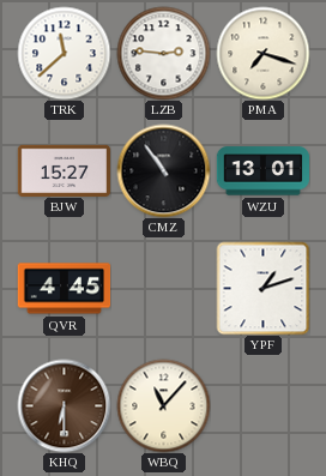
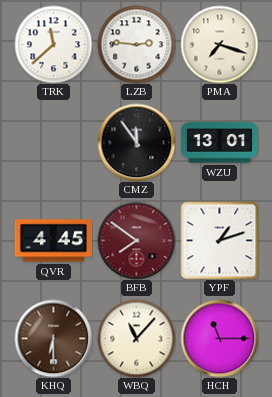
BJW: 15:27 -> none
CMZ: 10:54 -> 11:54
BFB: none -> 7:51
HCH: none -> 11:15
